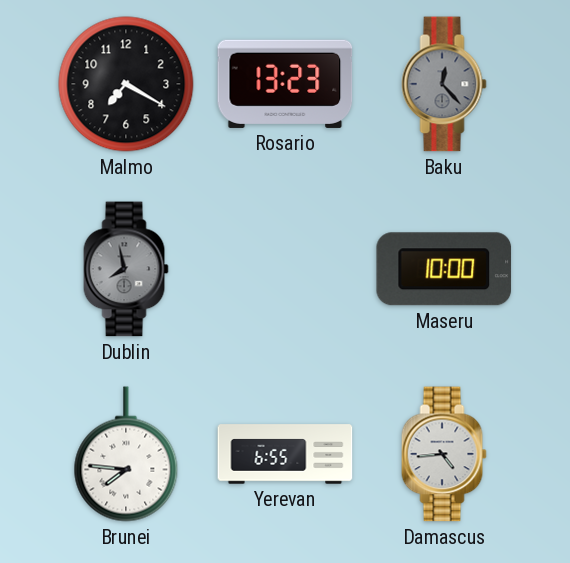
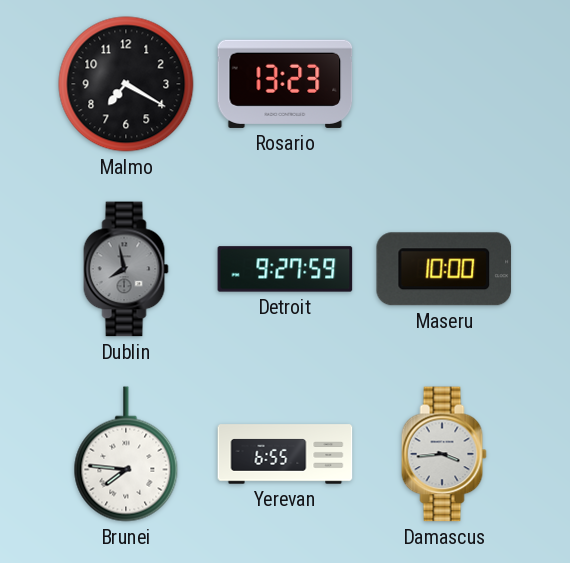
Baku: 12:23 -> none
Detroit: none -> 9:27
Damascus: 4:44 -> 3:44
